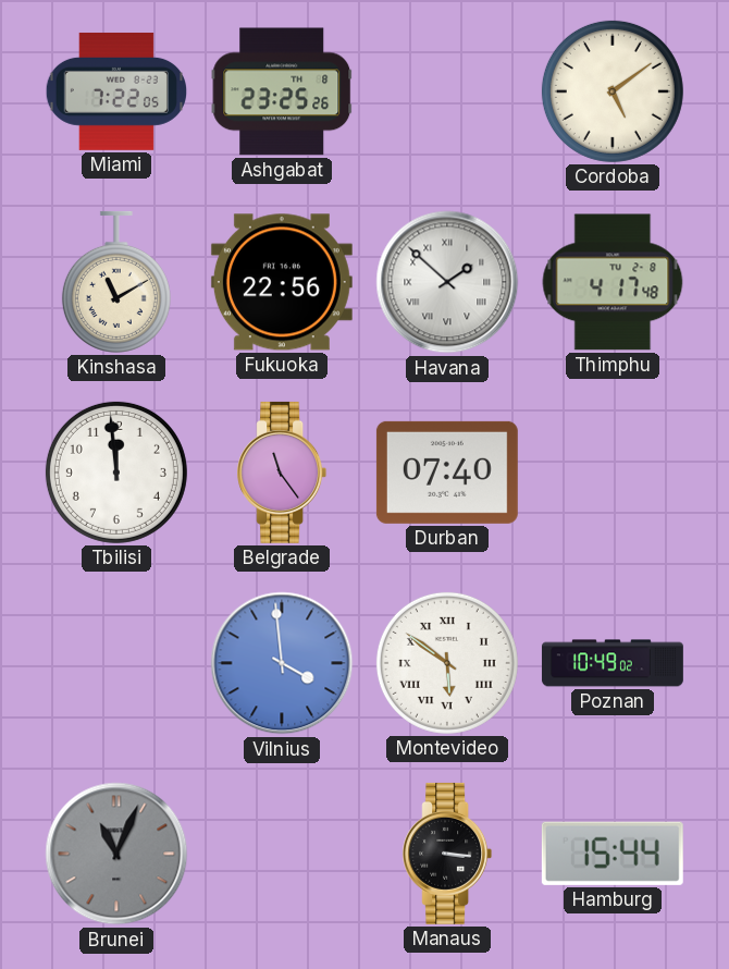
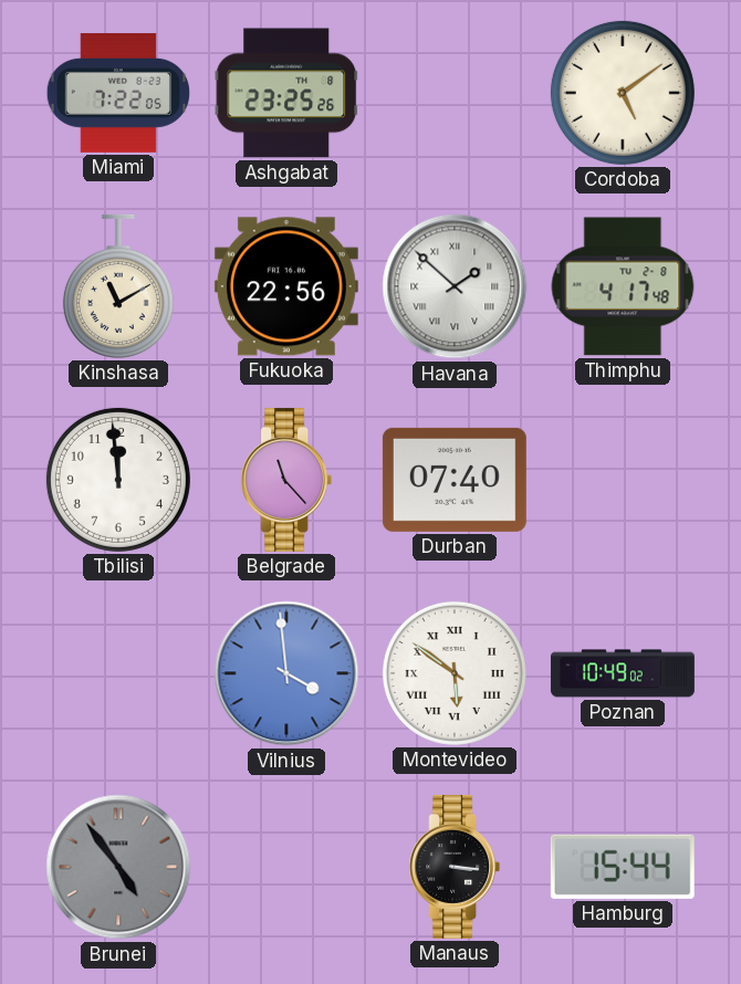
Belgrade: 11:24 -> 11:23
Brunei: 11:04 -> 4:54
